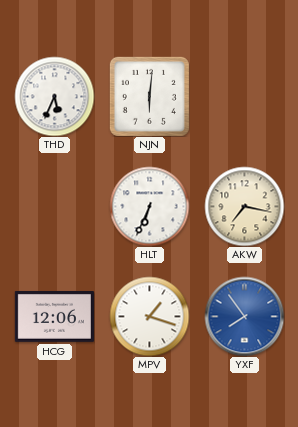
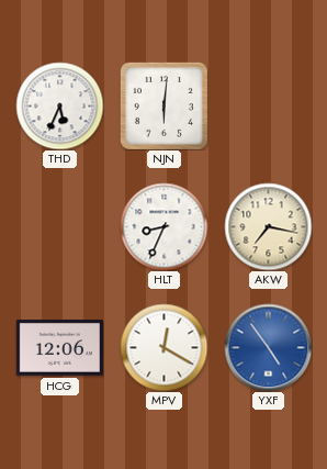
HLT: 6:34 -> 8:34
MPV: 1:18 -> 12:20
YXF: 7:54 -> 4:54
